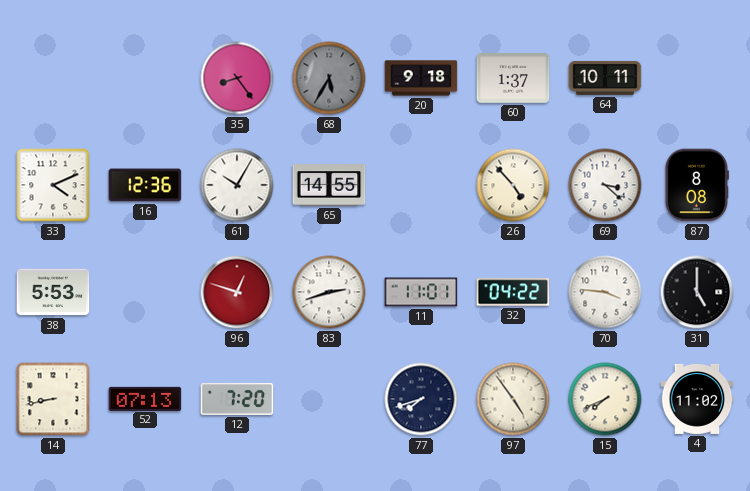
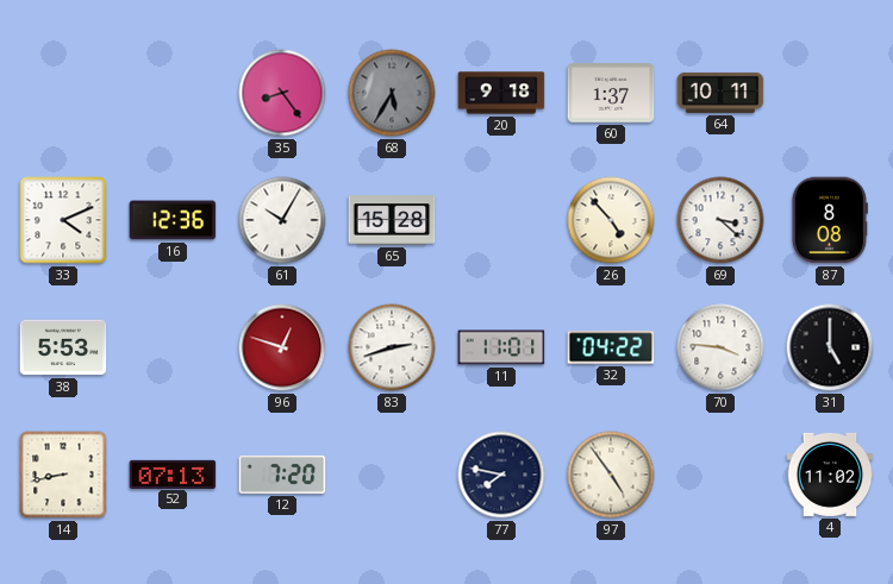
65: 14:55 -> 15:28
77: 7:42 -> 7:47
15: 7:41 -> none
